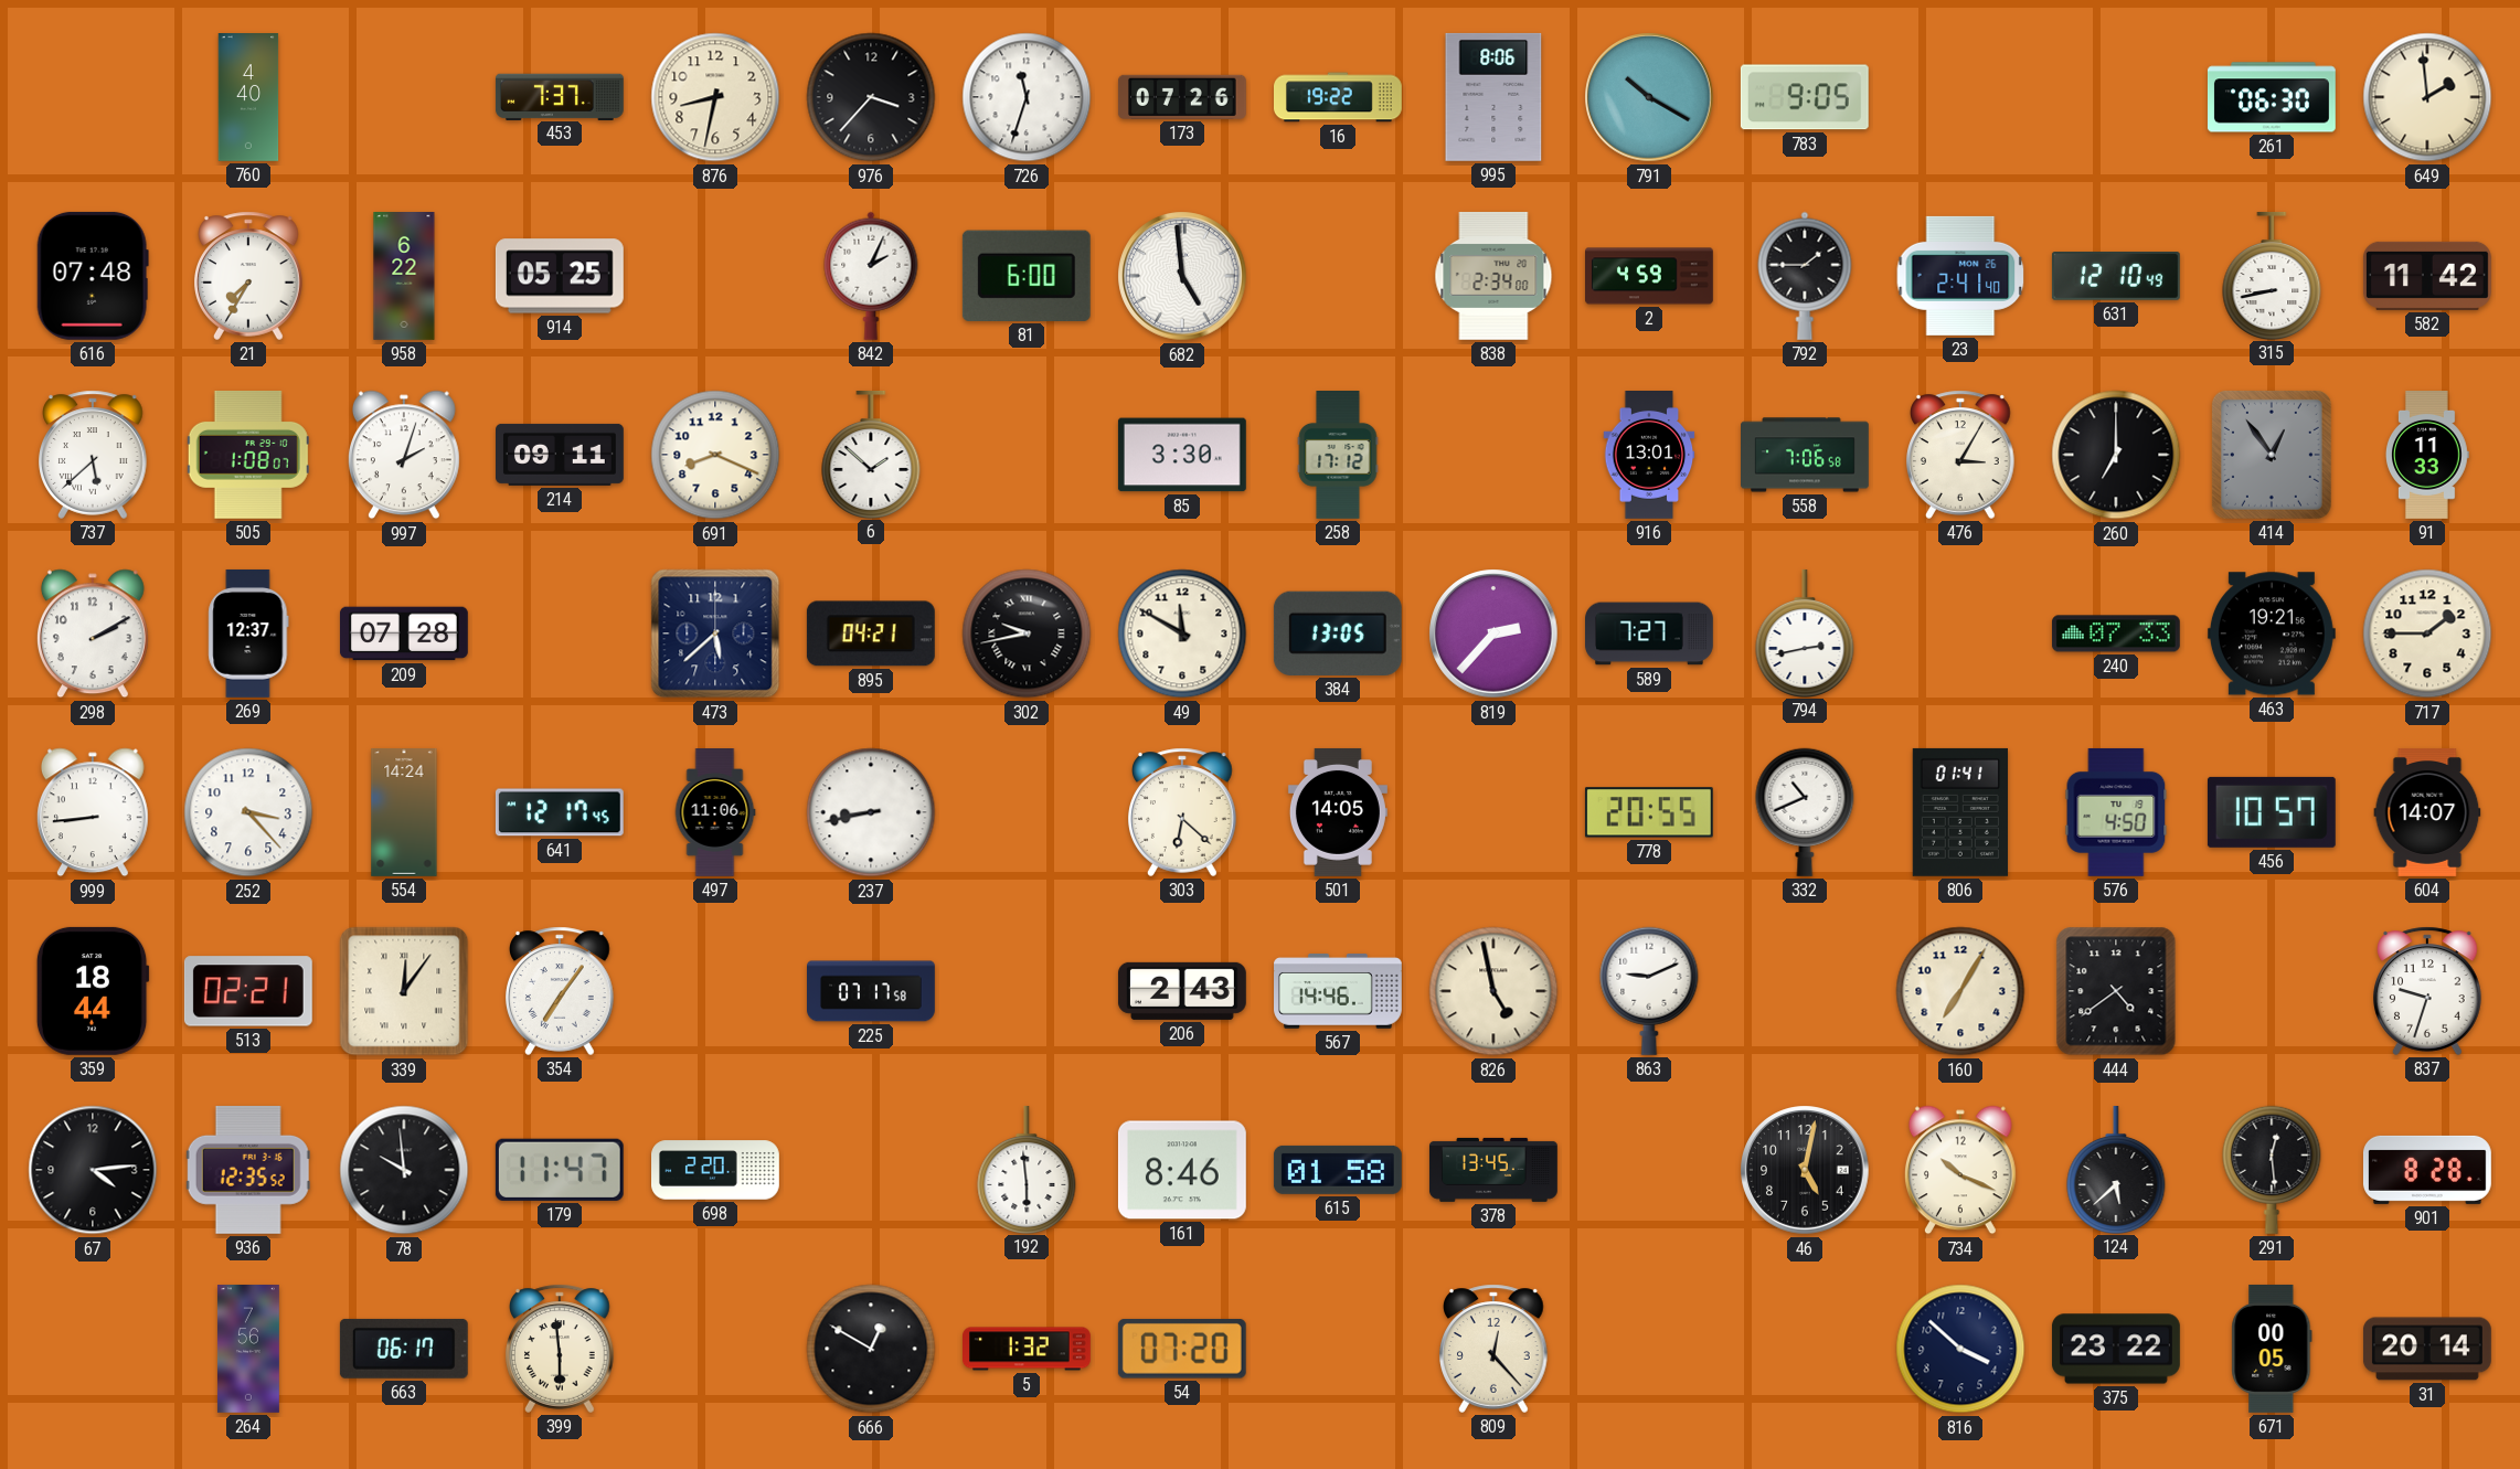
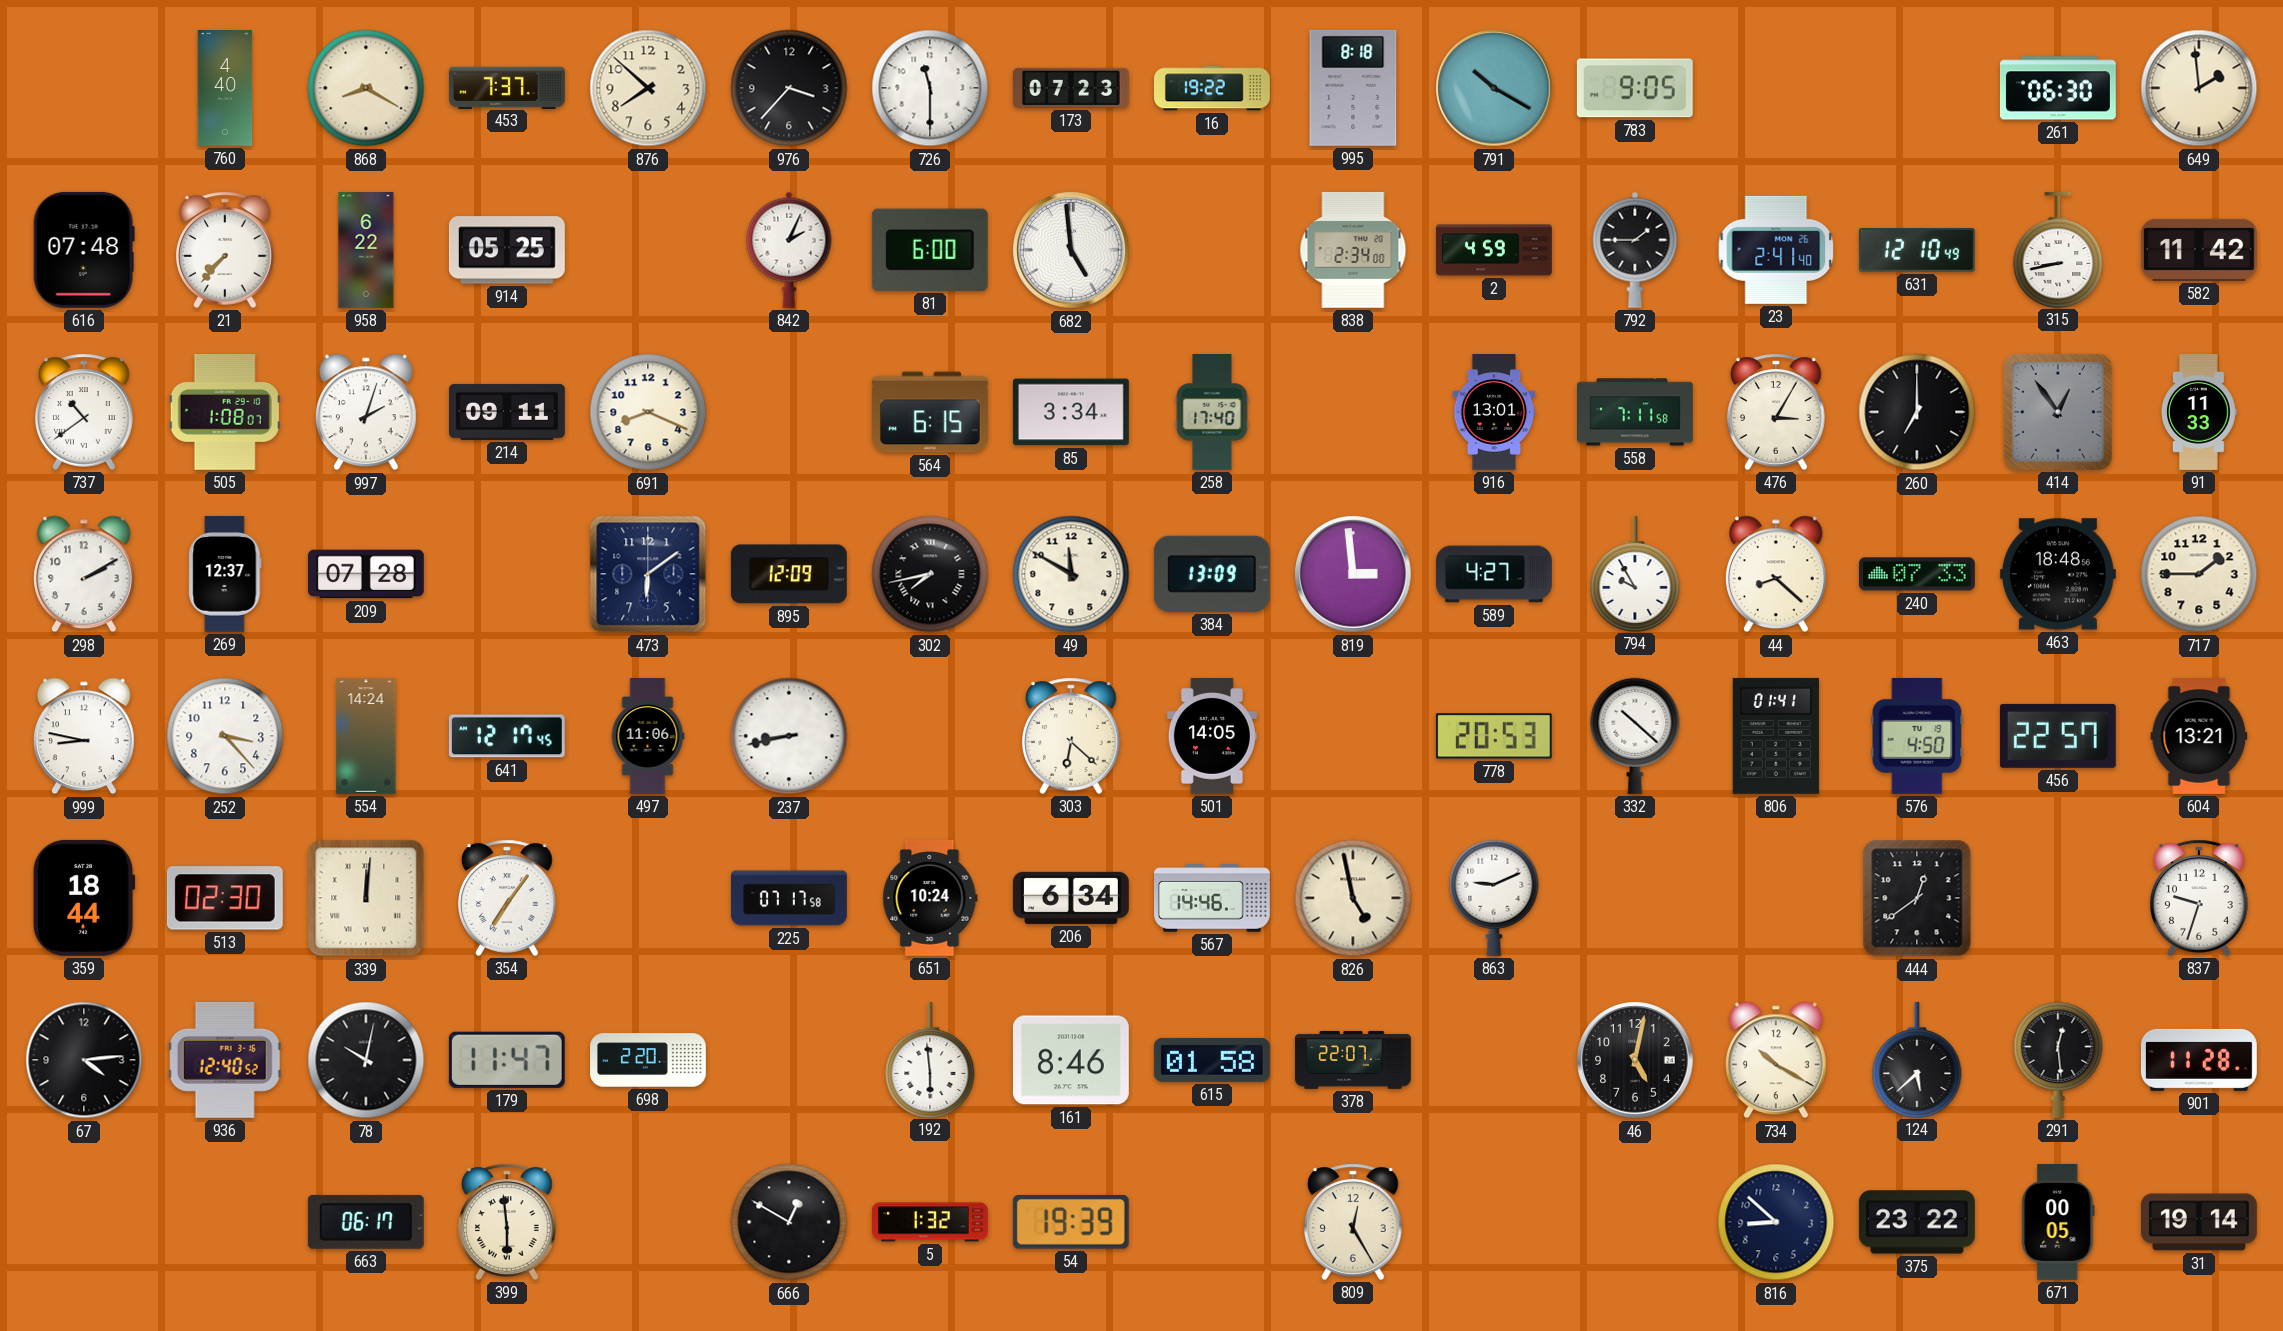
868: none -> 8:20
876: 8:32 -> 7:52
726: 11:33 -> 11:30
173: 07:26 -> 07:23
995: 8:06 -> 8:18
21: 7:35 -> 7:37
737: 5:38 -> 10:39
6: 1:52 -> none
564: none -> 6:15
85: 3:30 -> 3:34
258: 17:12 -> 17:40
558: 7:06 -> 7:11
473: 5:38 -> 6:09
895: 04:21 -> 12:09
302: 9:43 -> 7:43
384: 13:05 -> 13:09
819: 2:37 -> 2:59
589: 7:27 -> 4:27
794: 2:43 -> 9:55
44: none -> 8:22
463: 19:21 -> 18:48
999: 8:44 -> 8:47
778: 20:55 -> 20:53
332: 10:41 -> 10:22
456: 10:57 -> 22:57
604: 14:07 -> 13:21
513: 02:21 -> 02:30
339: 12:06 -> 12:01
651: none -> 10:24
206: 2:43 -> 6:34
160: 7:05 -> none
444: 4:39 -> 12:39
936: 12:35 -> 12:40
78: 9:59 -> 10:02
378: 13:45 -> 22:07
734: 10:19 -> 10:20
901: 8:28 -> 11:28
264: 7:56 -> none
54: 07:20 -> 19:39
809: 12:23 -> 12:25
816: 3:52 -> 8:52
31: 20:14 -> 19:14
